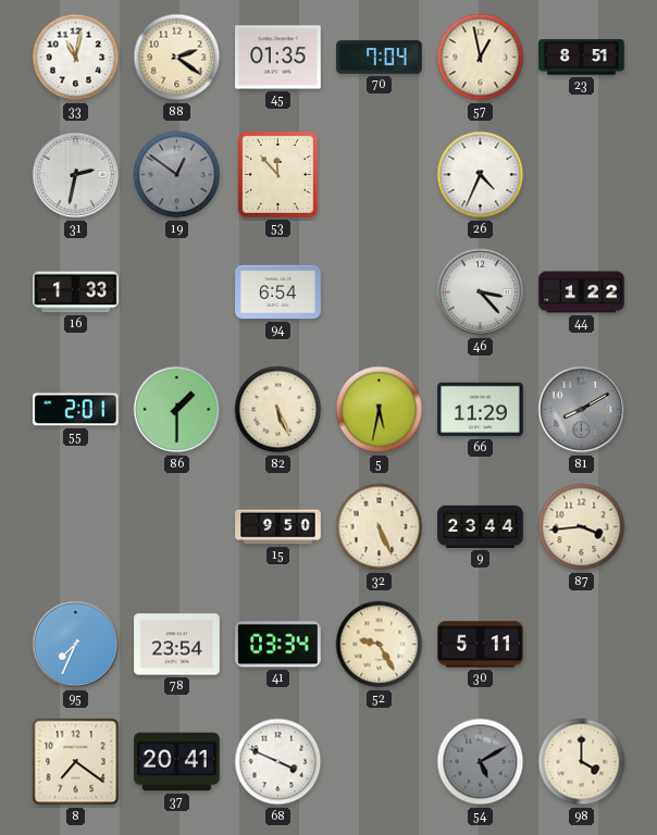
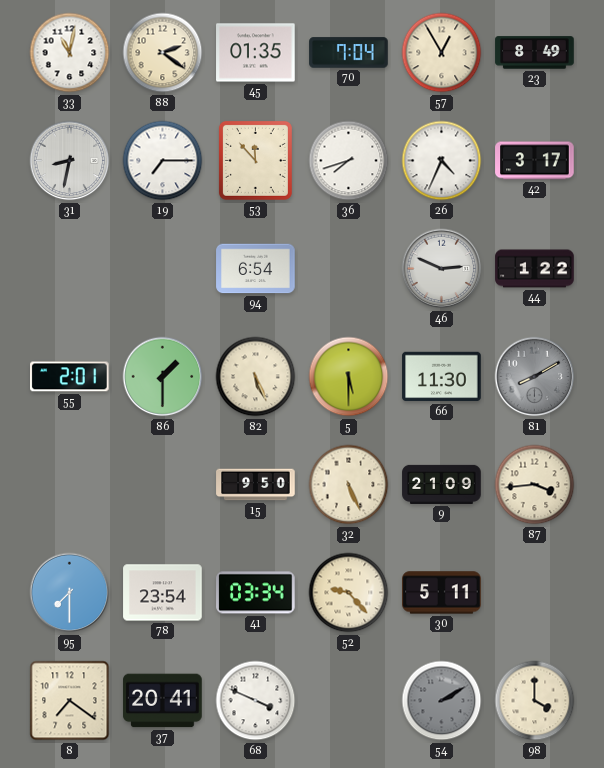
57: 12:58 -> 12:55
23: 8:51 -> 8:49
31: 2:32 -> 8:32
19: 12:51 -> 7:15
19 dial: grey -> white
36: none -> 7:42
42: none -> 3:17
16: 1:33 -> none
46: 3:23 -> 2:49
5: 5:32 -> 5:30
66: 11:29 -> 11:30
9: 23:44 -> 21:09
95: 7:34 -> 7:30
52: 9:25 -> 9:23
54: 5:10 -> 2:10
